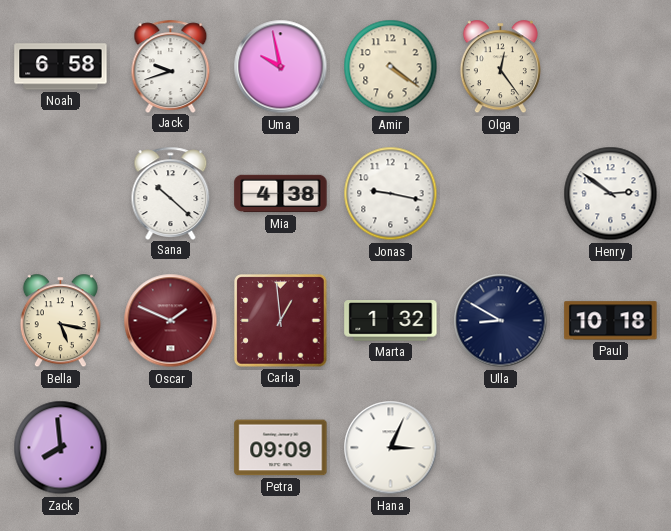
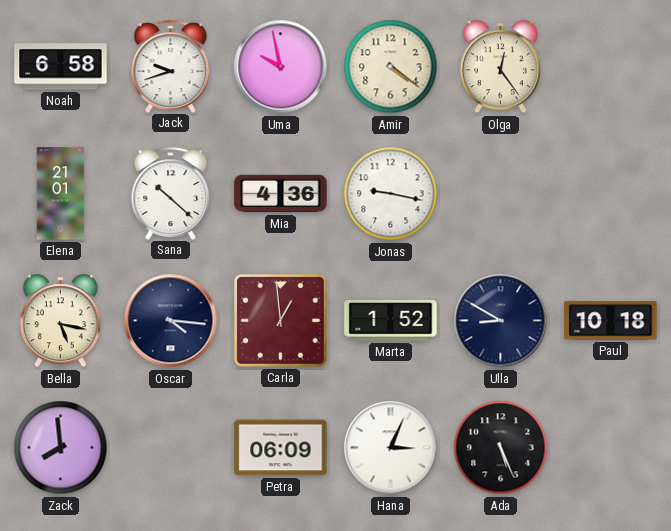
Elena: none -> 21:01
Mia: 4:38 -> 4:36
Henry: 2:51 -> none
Oscar: 1:49 -> 4:16
Oscar dial: burgundy -> navy
Marta: 1:32 -> 1:52
Petra: 09:09 -> 06:09
Ada: none -> 5:26
